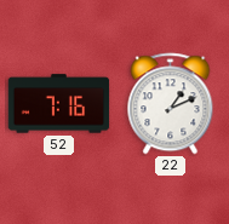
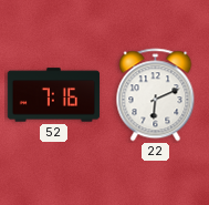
22: 1:11 -> 6:11
